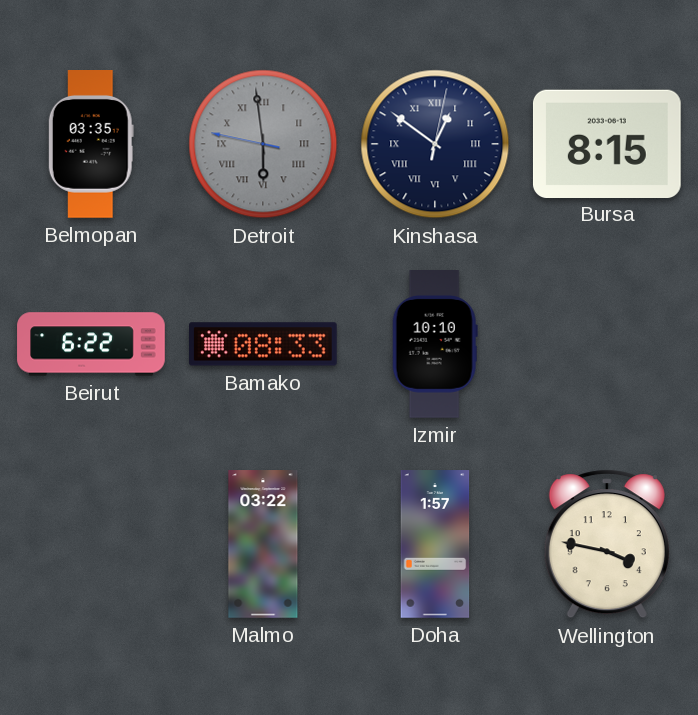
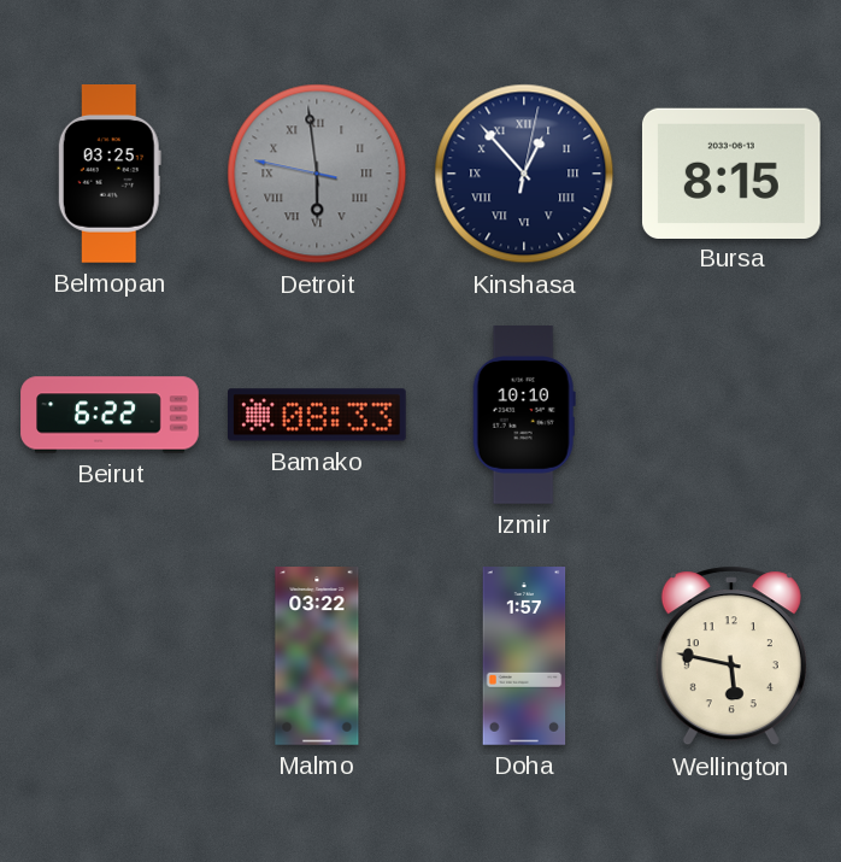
Belmopan: 03:35 -> 03:25
Kinshasa: 12:51 -> 12:53
Wellington: 3:47 -> 5:47
